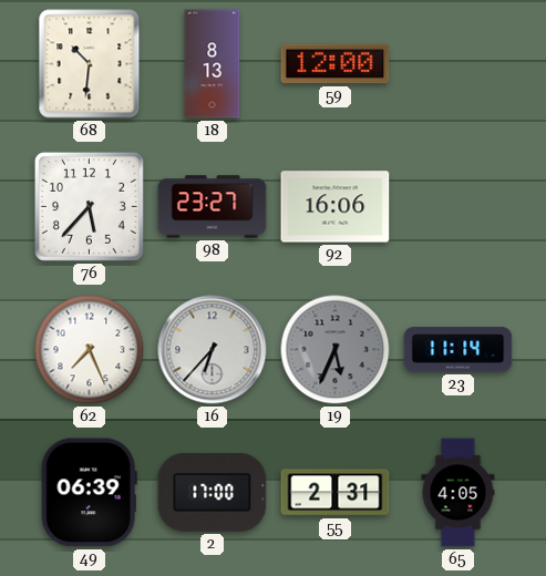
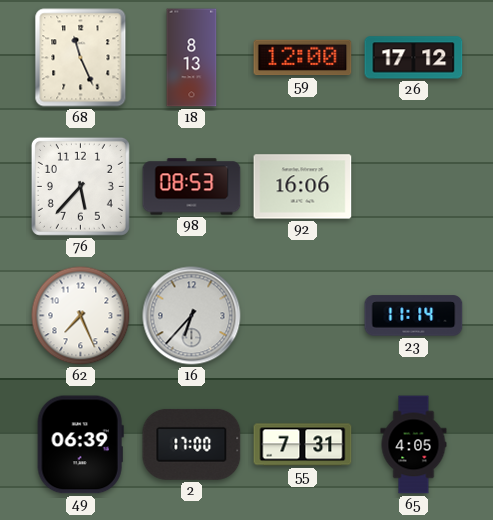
68: 10:31 -> 11:26
26: none -> 17:12
98: 23:27 -> 08:53
19: 5:34 -> none
55: 2:31 -> 7:31
